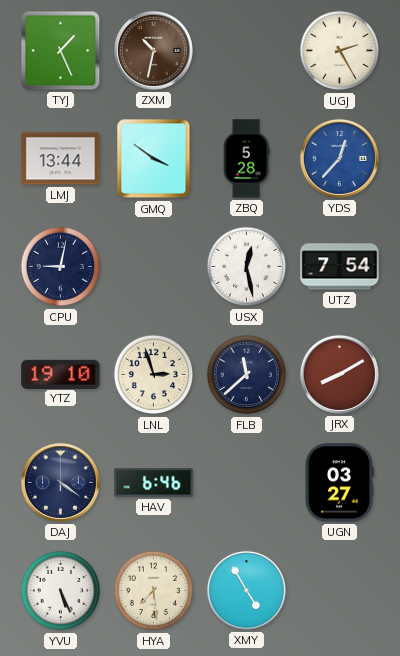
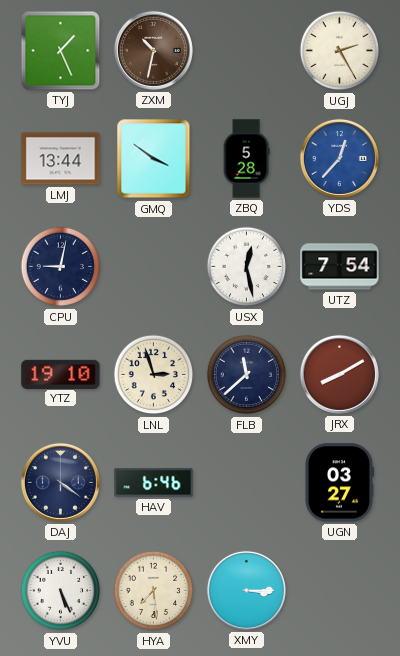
XMY: 4:55 -> 3:15
